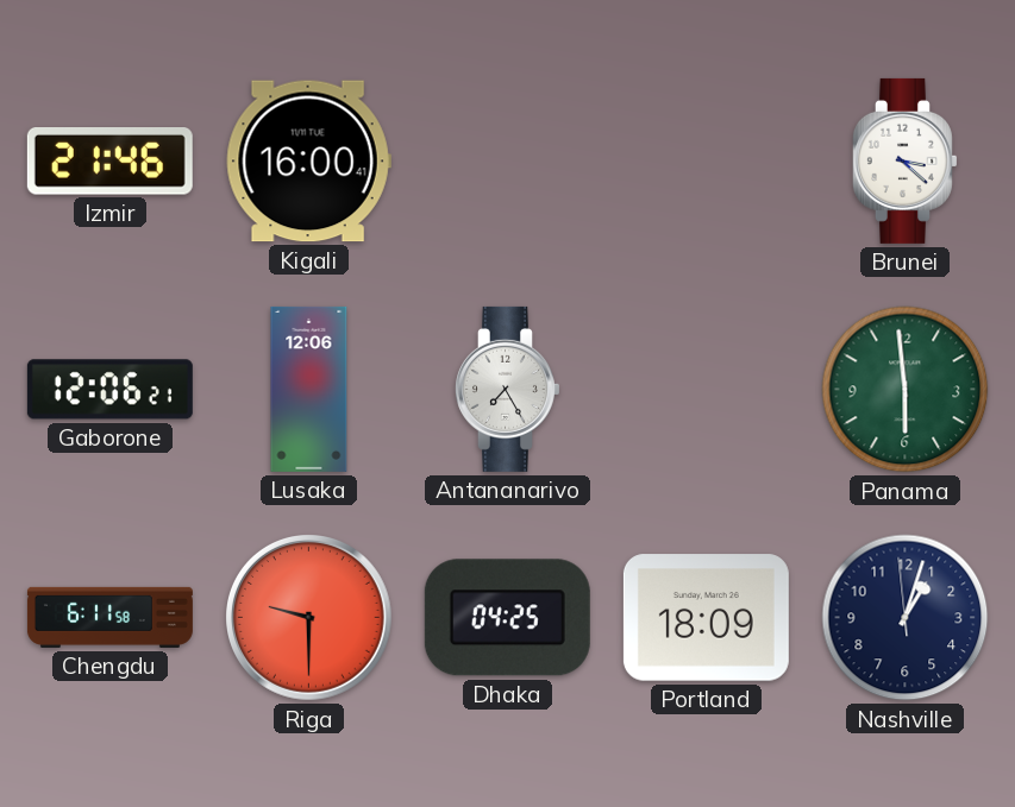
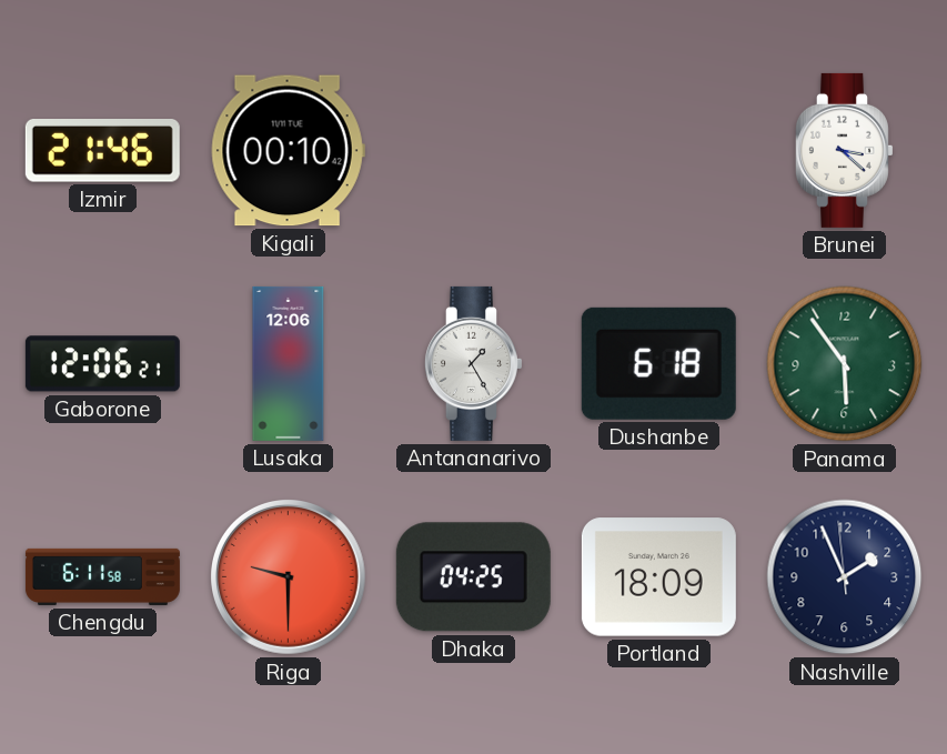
Kigali: 16:00 -> 00:10
Antananarivo: 7:25 -> 1:25
Dushanbe: none -> 6:18
Panama: 5:59 -> 5:54
Nashville: 1:02 -> 1:55
